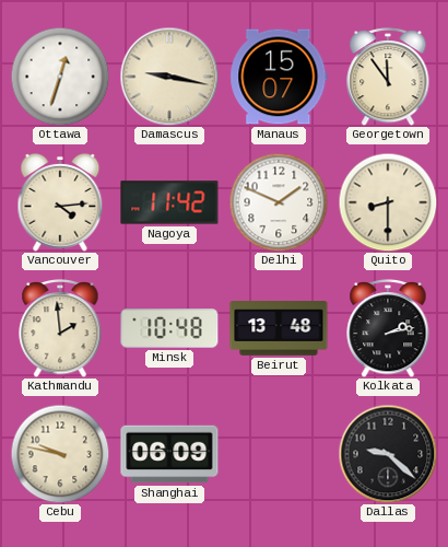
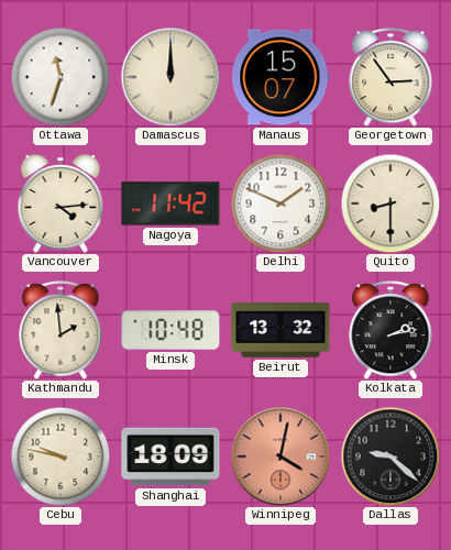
Ottawa: 12:33 -> 11:33
Damascus: 9:17 -> 12:00
Georgetown: 11:54 -> 2:54
Beirut: 13:48 -> 13:32
Shanghai: 06:09 -> 18:09
Winnipeg: none -> 4:02
